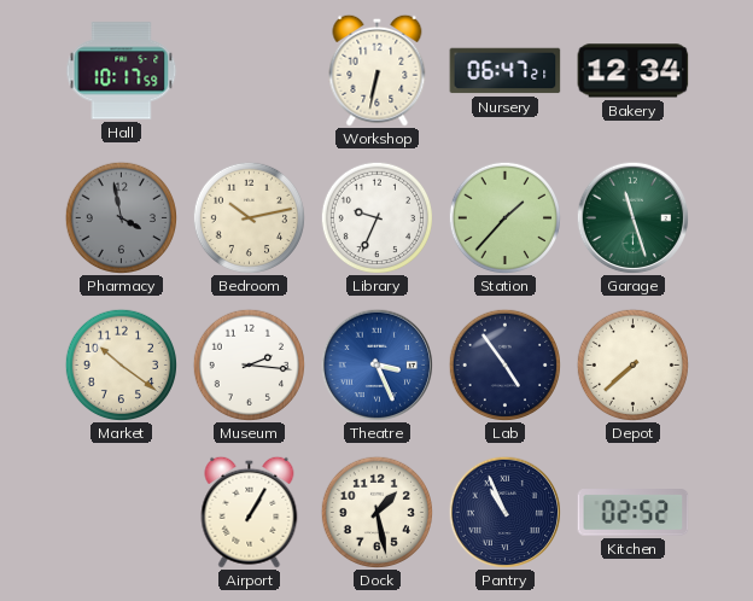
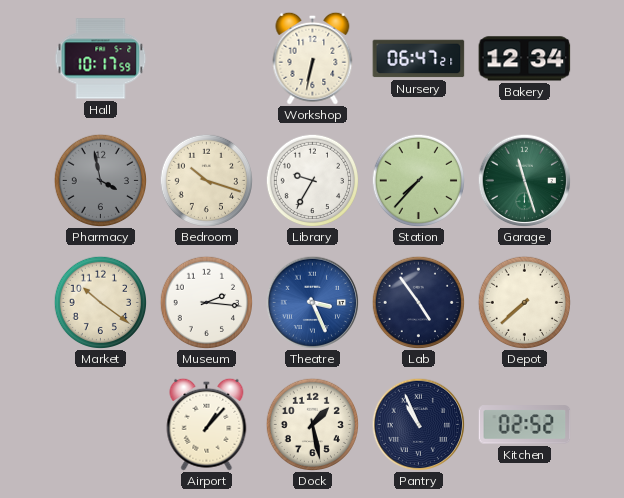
Bedroom: 10:13 -> 10:18
Library: 9:34 -> 9:35
Station: 1:37 -> 7:37
Airport: 1:05 -> 1:07
